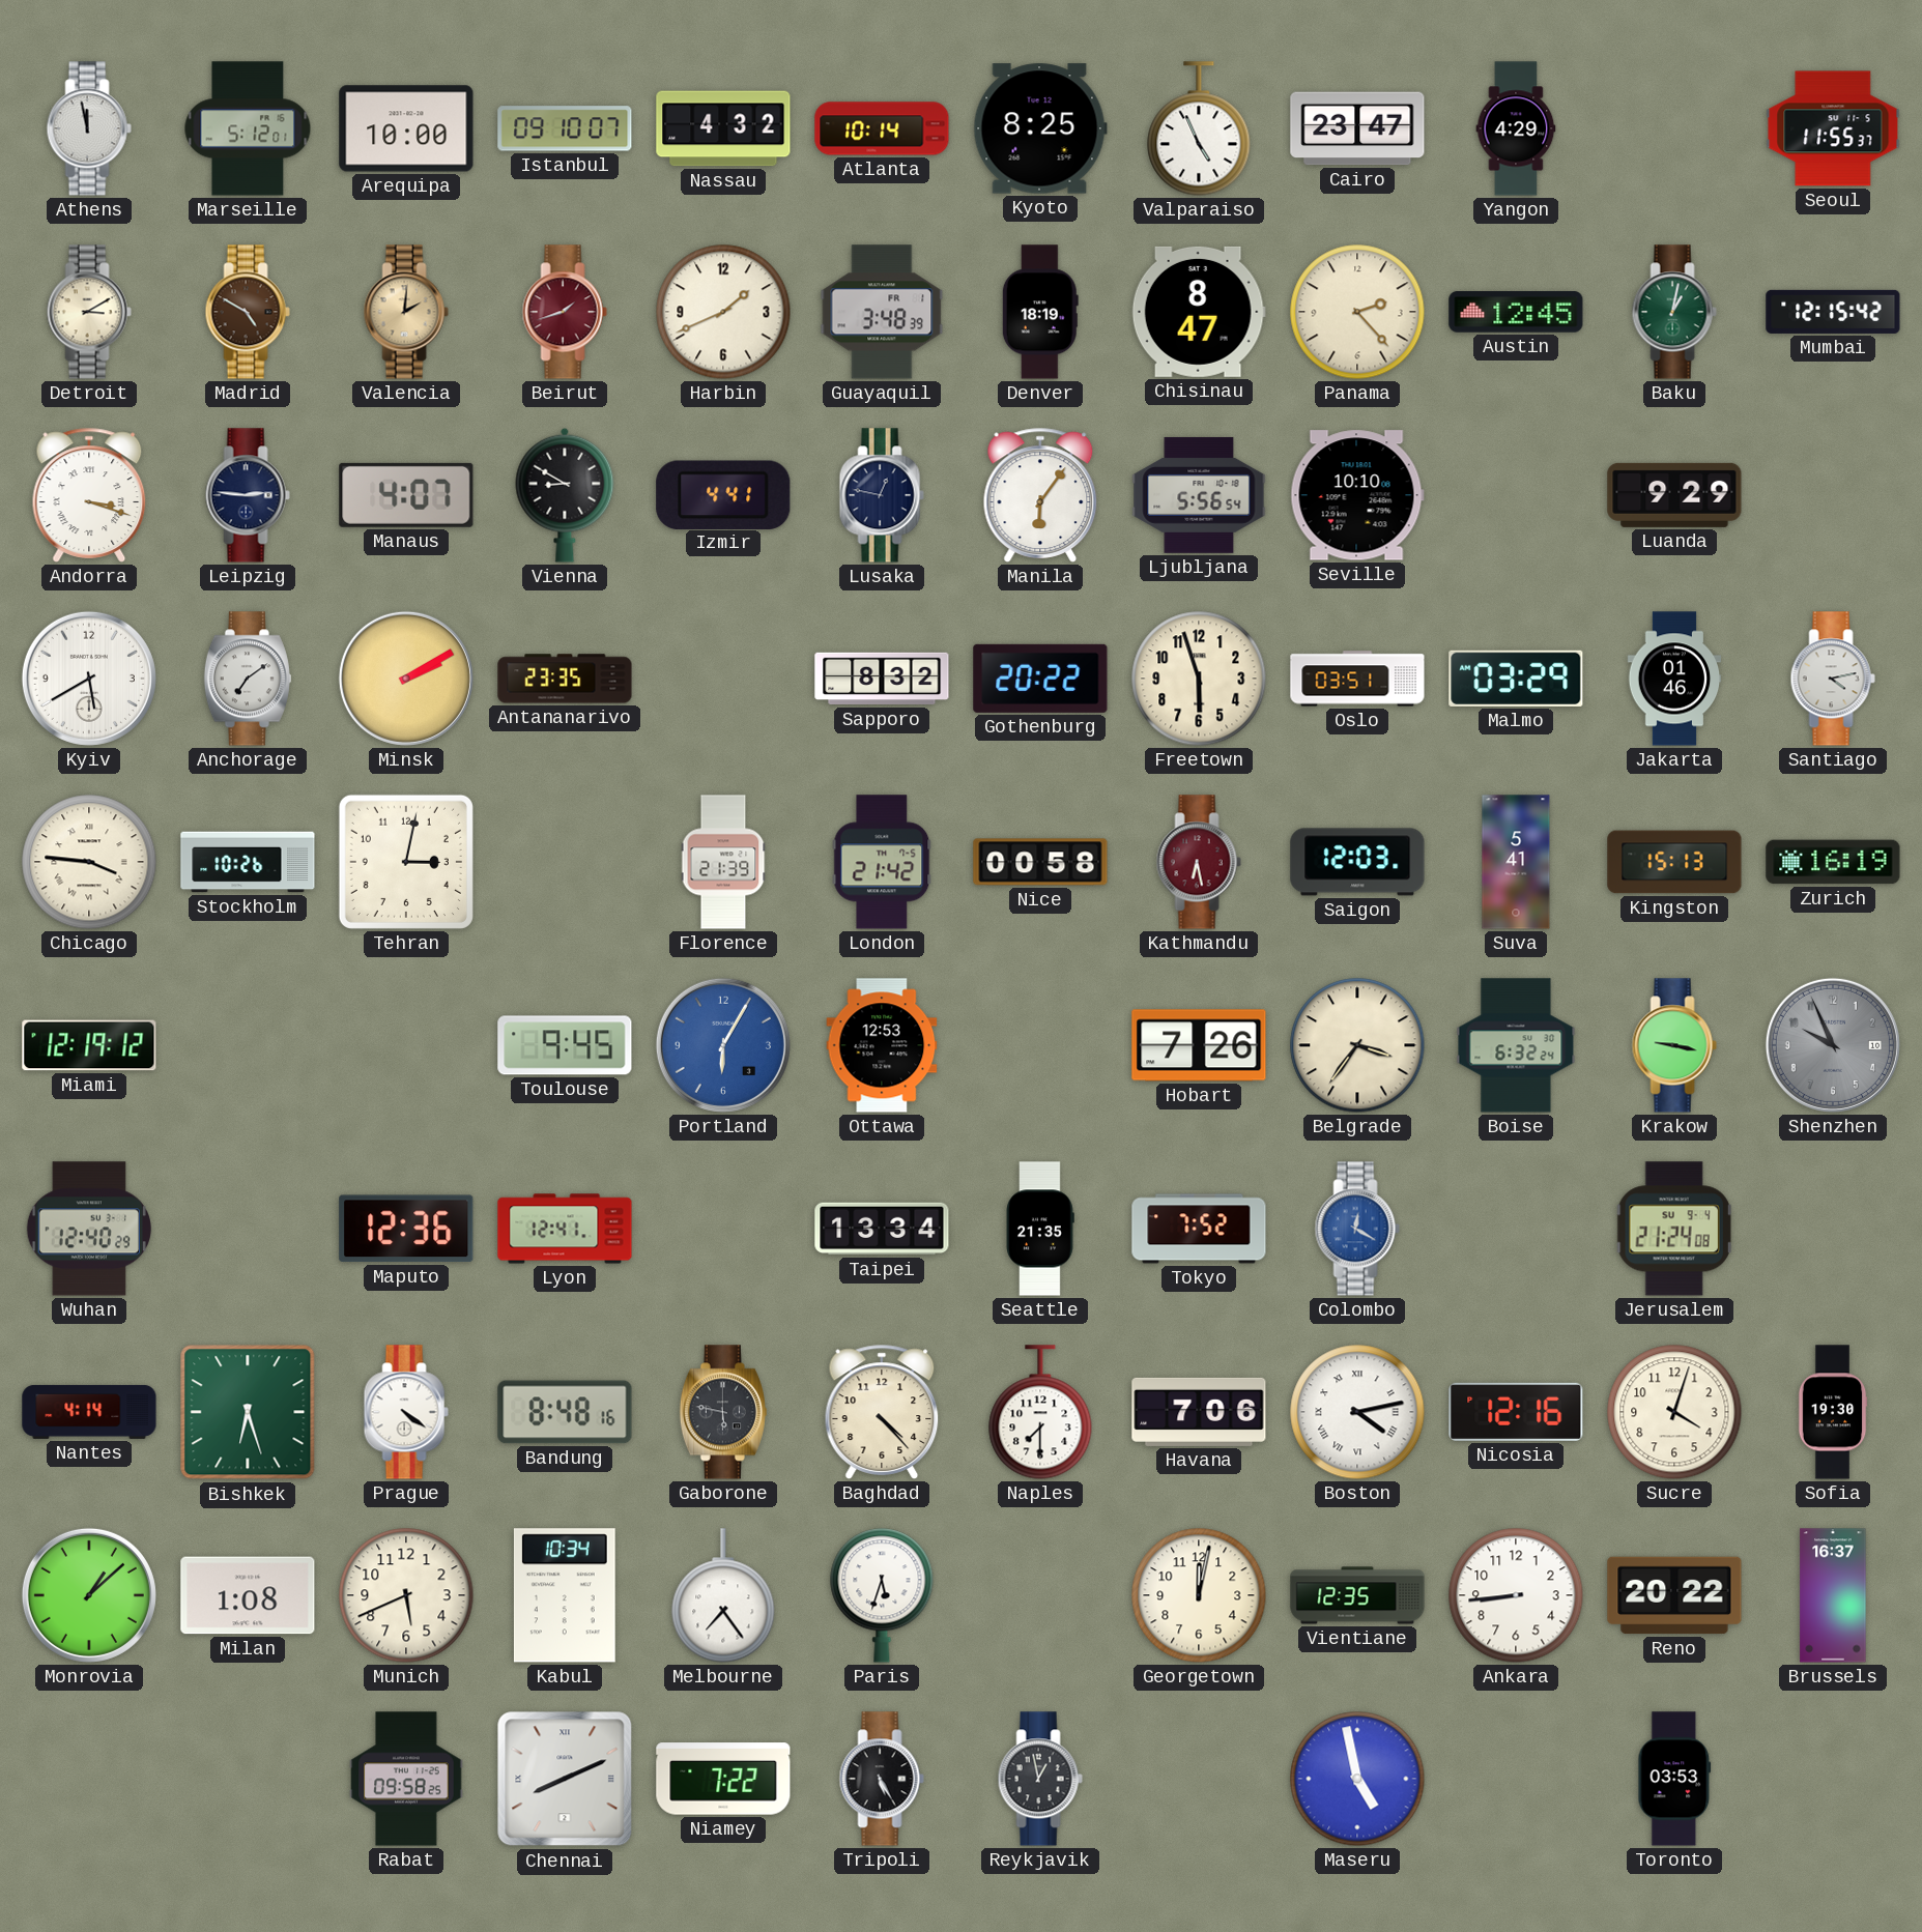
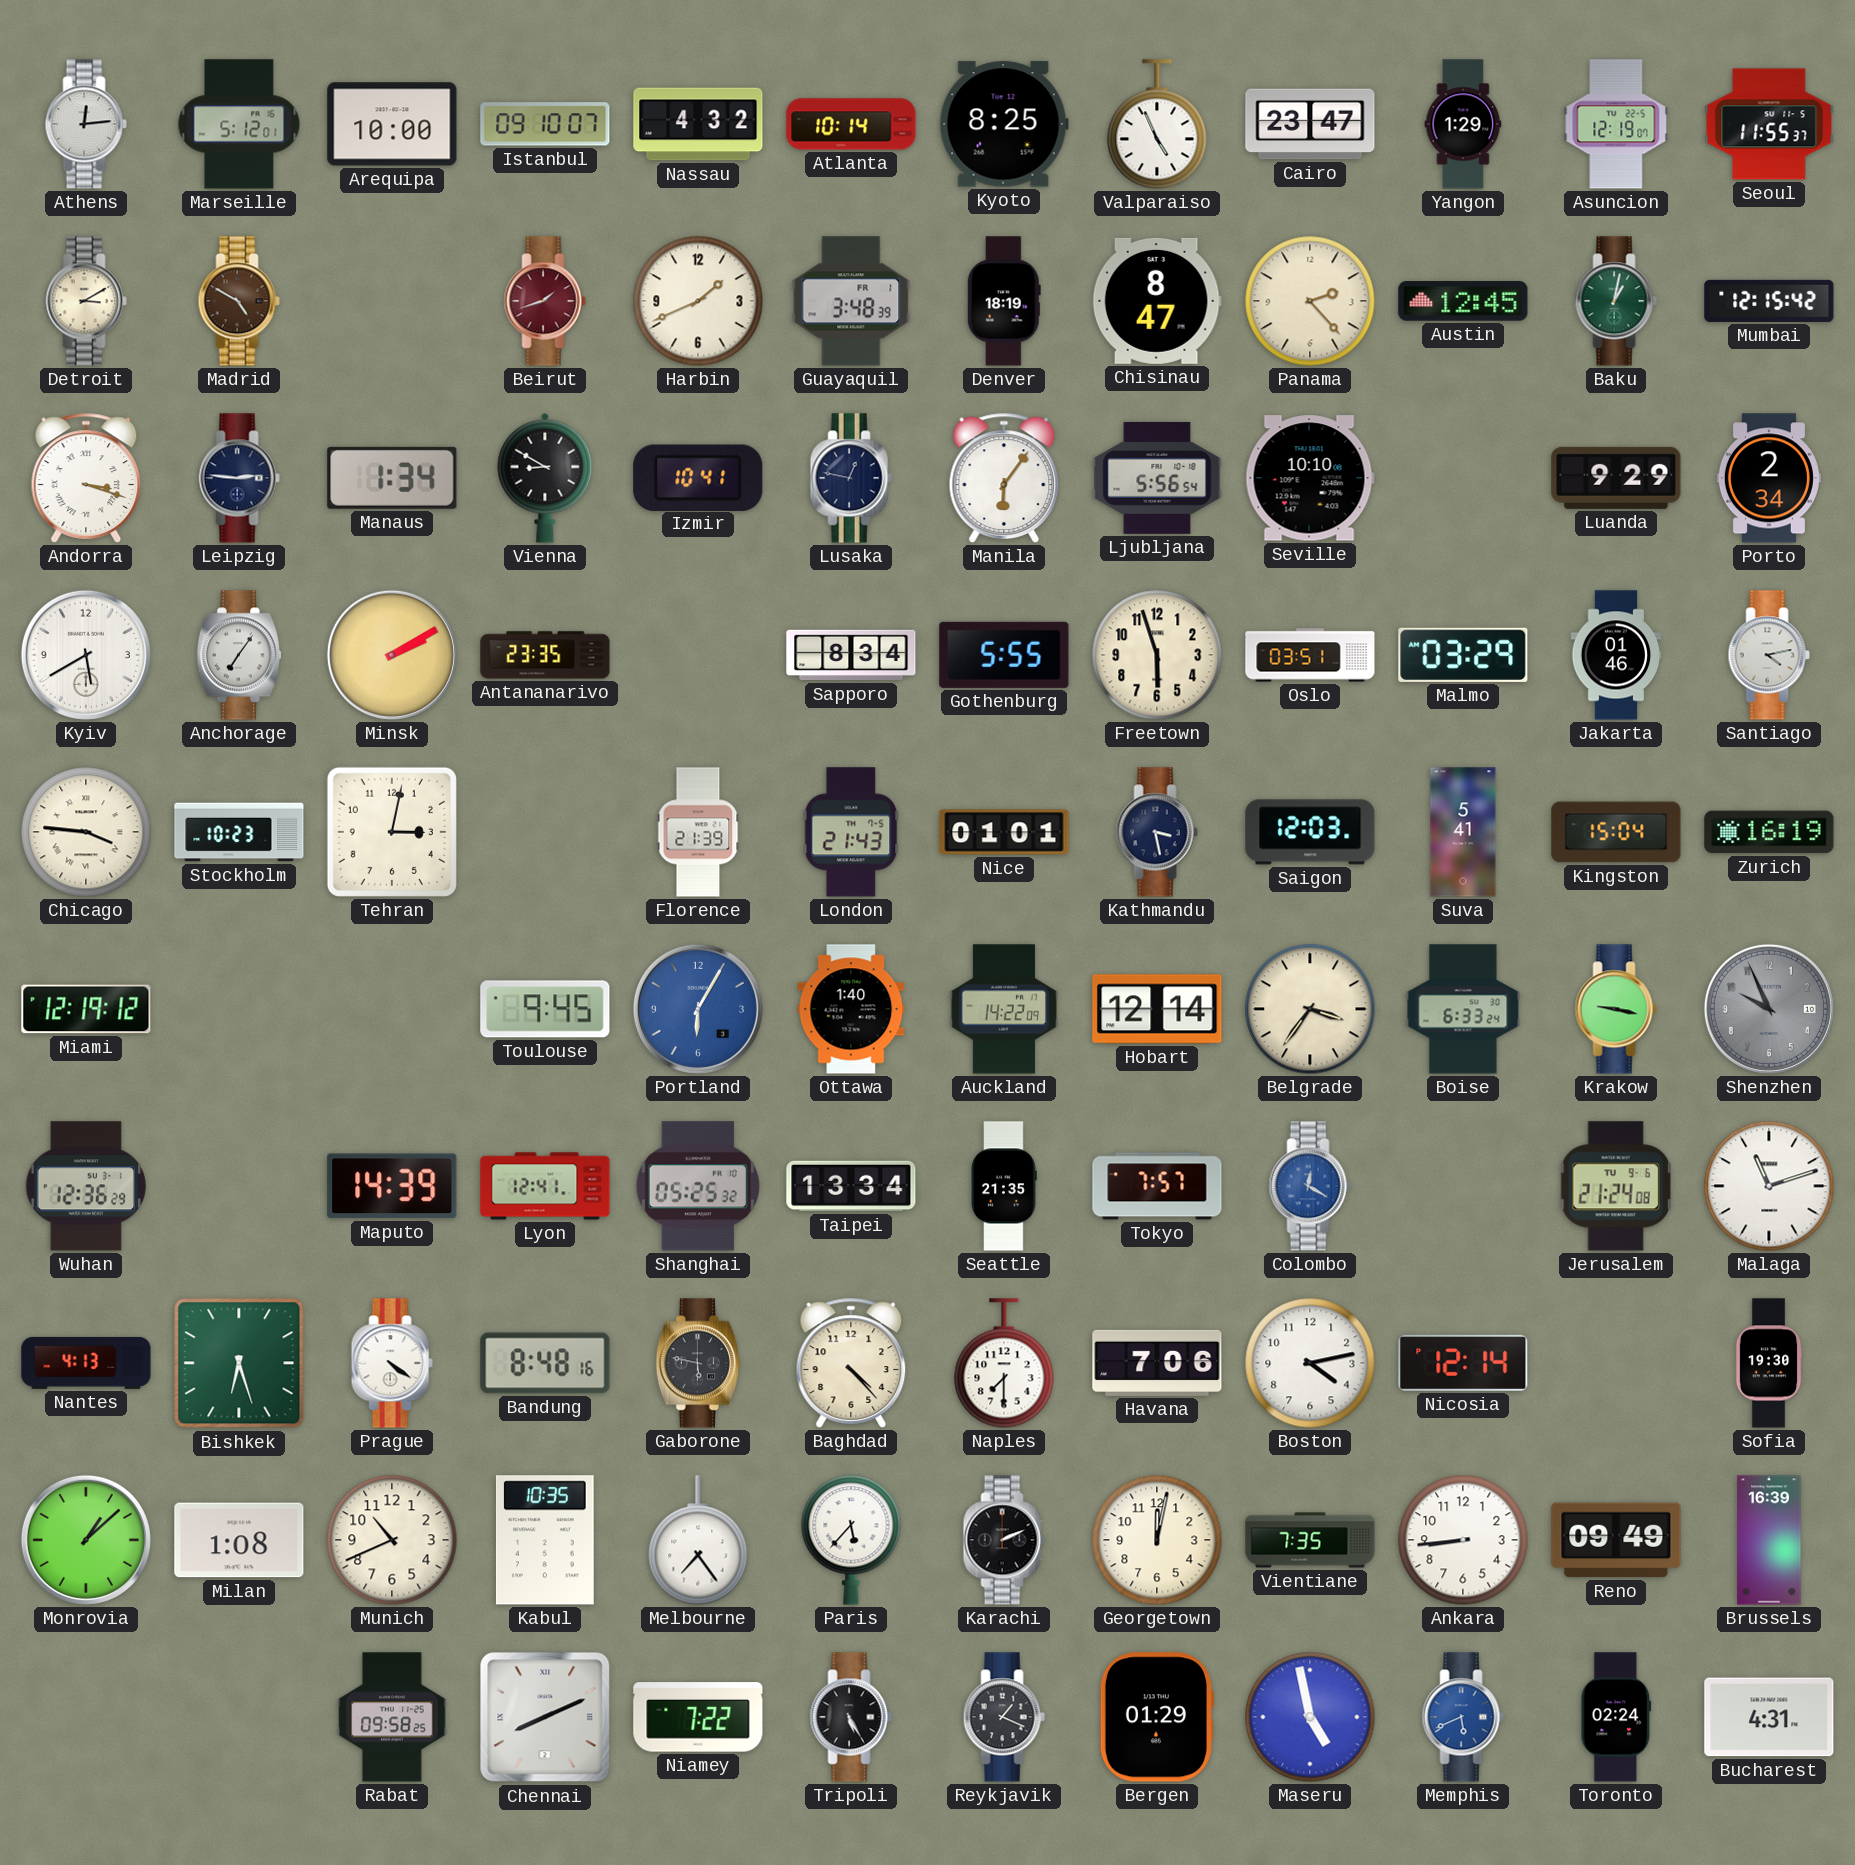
Athens: 11:58 -> 12:14
Yangon: 4:29 -> 1:29
Asuncion: none -> 12:19
Valencia: 2:01 -> none
Manaus: 4:07 -> 1:34
Izmir: 4:41 -> 10:41
Porto: none -> 2:34
Anchorage: 7:09 -> 7:06
Sapporo: 8:32 -> 8:34
Gothenburg: 20:22 -> 5:55
Stockholm: 10:26 -> 10:23
London: 21:42 -> 21:43
Nice: 00:58 -> 01:01
Kathmandu: 6:28 -> 3:28
Kathmandu dial: burgundy -> navy
Kingston: 15:13 -> 15:04
Ottawa: 12:53 -> 1:40
Auckland: none -> 14:22
Hobart: 7:26 -> 12:14
Boise: 6:32 -> 6:33
Wuhan: 12:40 -> 12:36
Maputo: 12:36 -> 14:39
Shanghai: none -> 05:25
Tokyo: 7:52 -> 7:57
Jerusalem date: SU 9-4 -> TU 9-6
Malaga: none -> 11:12
Nantes: 4:14 -> 4:13
Boston numerals: Roman -> Arabic
Nicosia: 12:16 -> 12:14
Sucre: 4:03 -> none
Munich: 5:41 -> 10:41
Kabul: 10:34 -> 10:35
Paris: 5:33 -> 5:37
Karachi: none -> 2:11
Vientiane: 12:35 -> 7:35
Reno: 20:22 -> 09:49
Brussels: 16:37 -> 16:39
Reykjavik: 12:58 -> 1:19
Bergen: none -> 01:29
Memphis: none -> 5:41
Toronto: 03:53 -> 02:24
Bucharest: none -> 4:31
